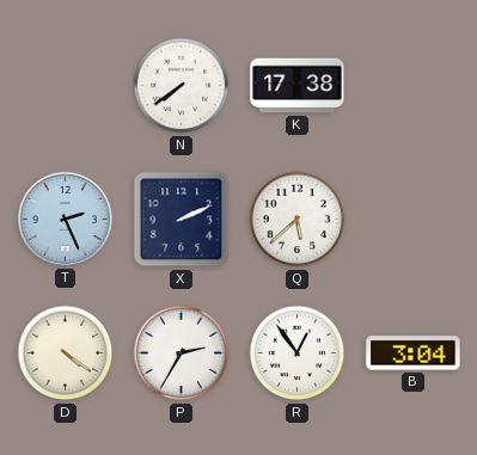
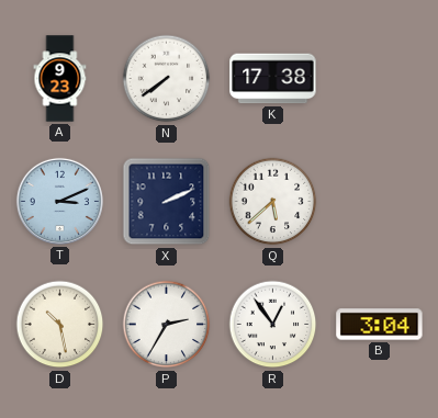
A: none -> 9:23
T: 2:26 -> 3:11
D: 4:21 -> 10:28
